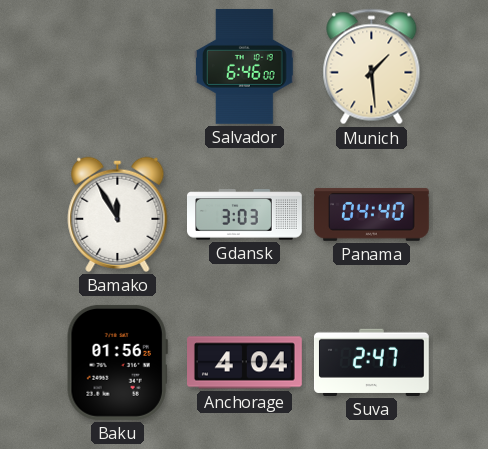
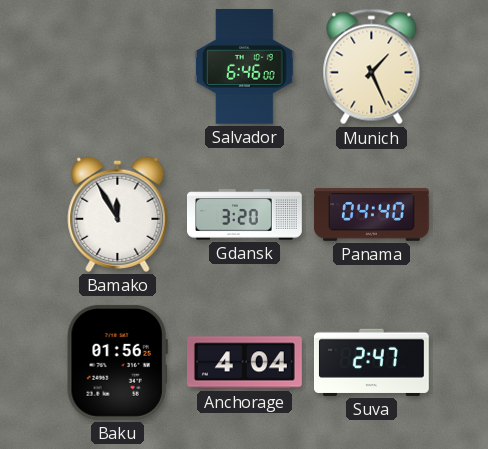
Munich: 1:29 -> 1:26
Gdansk: 3:03 -> 3:20
